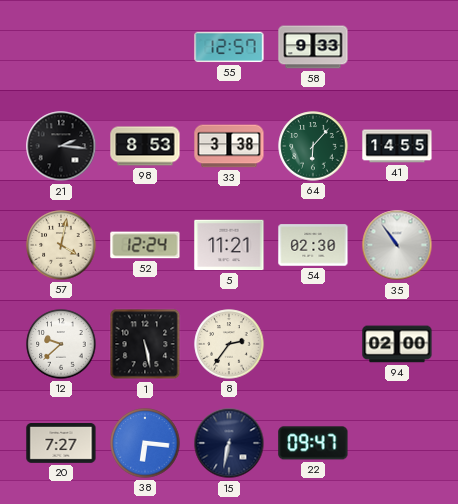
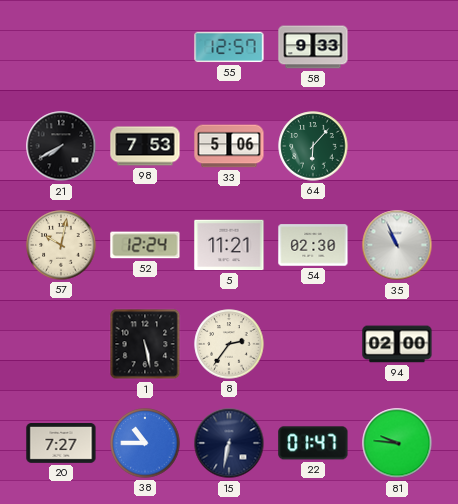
21: 2:16 -> 7:40
98: 8:53 -> 7:53
33: 3:38 -> 5:06
41: 14:55 -> none
57: 4:02 -> 10:02
35: 10:54 -> 10:56
12: 9:38 -> none
38: 6:16 -> 10:45
22: 09:47 -> 01:47
81: none -> 9:46
